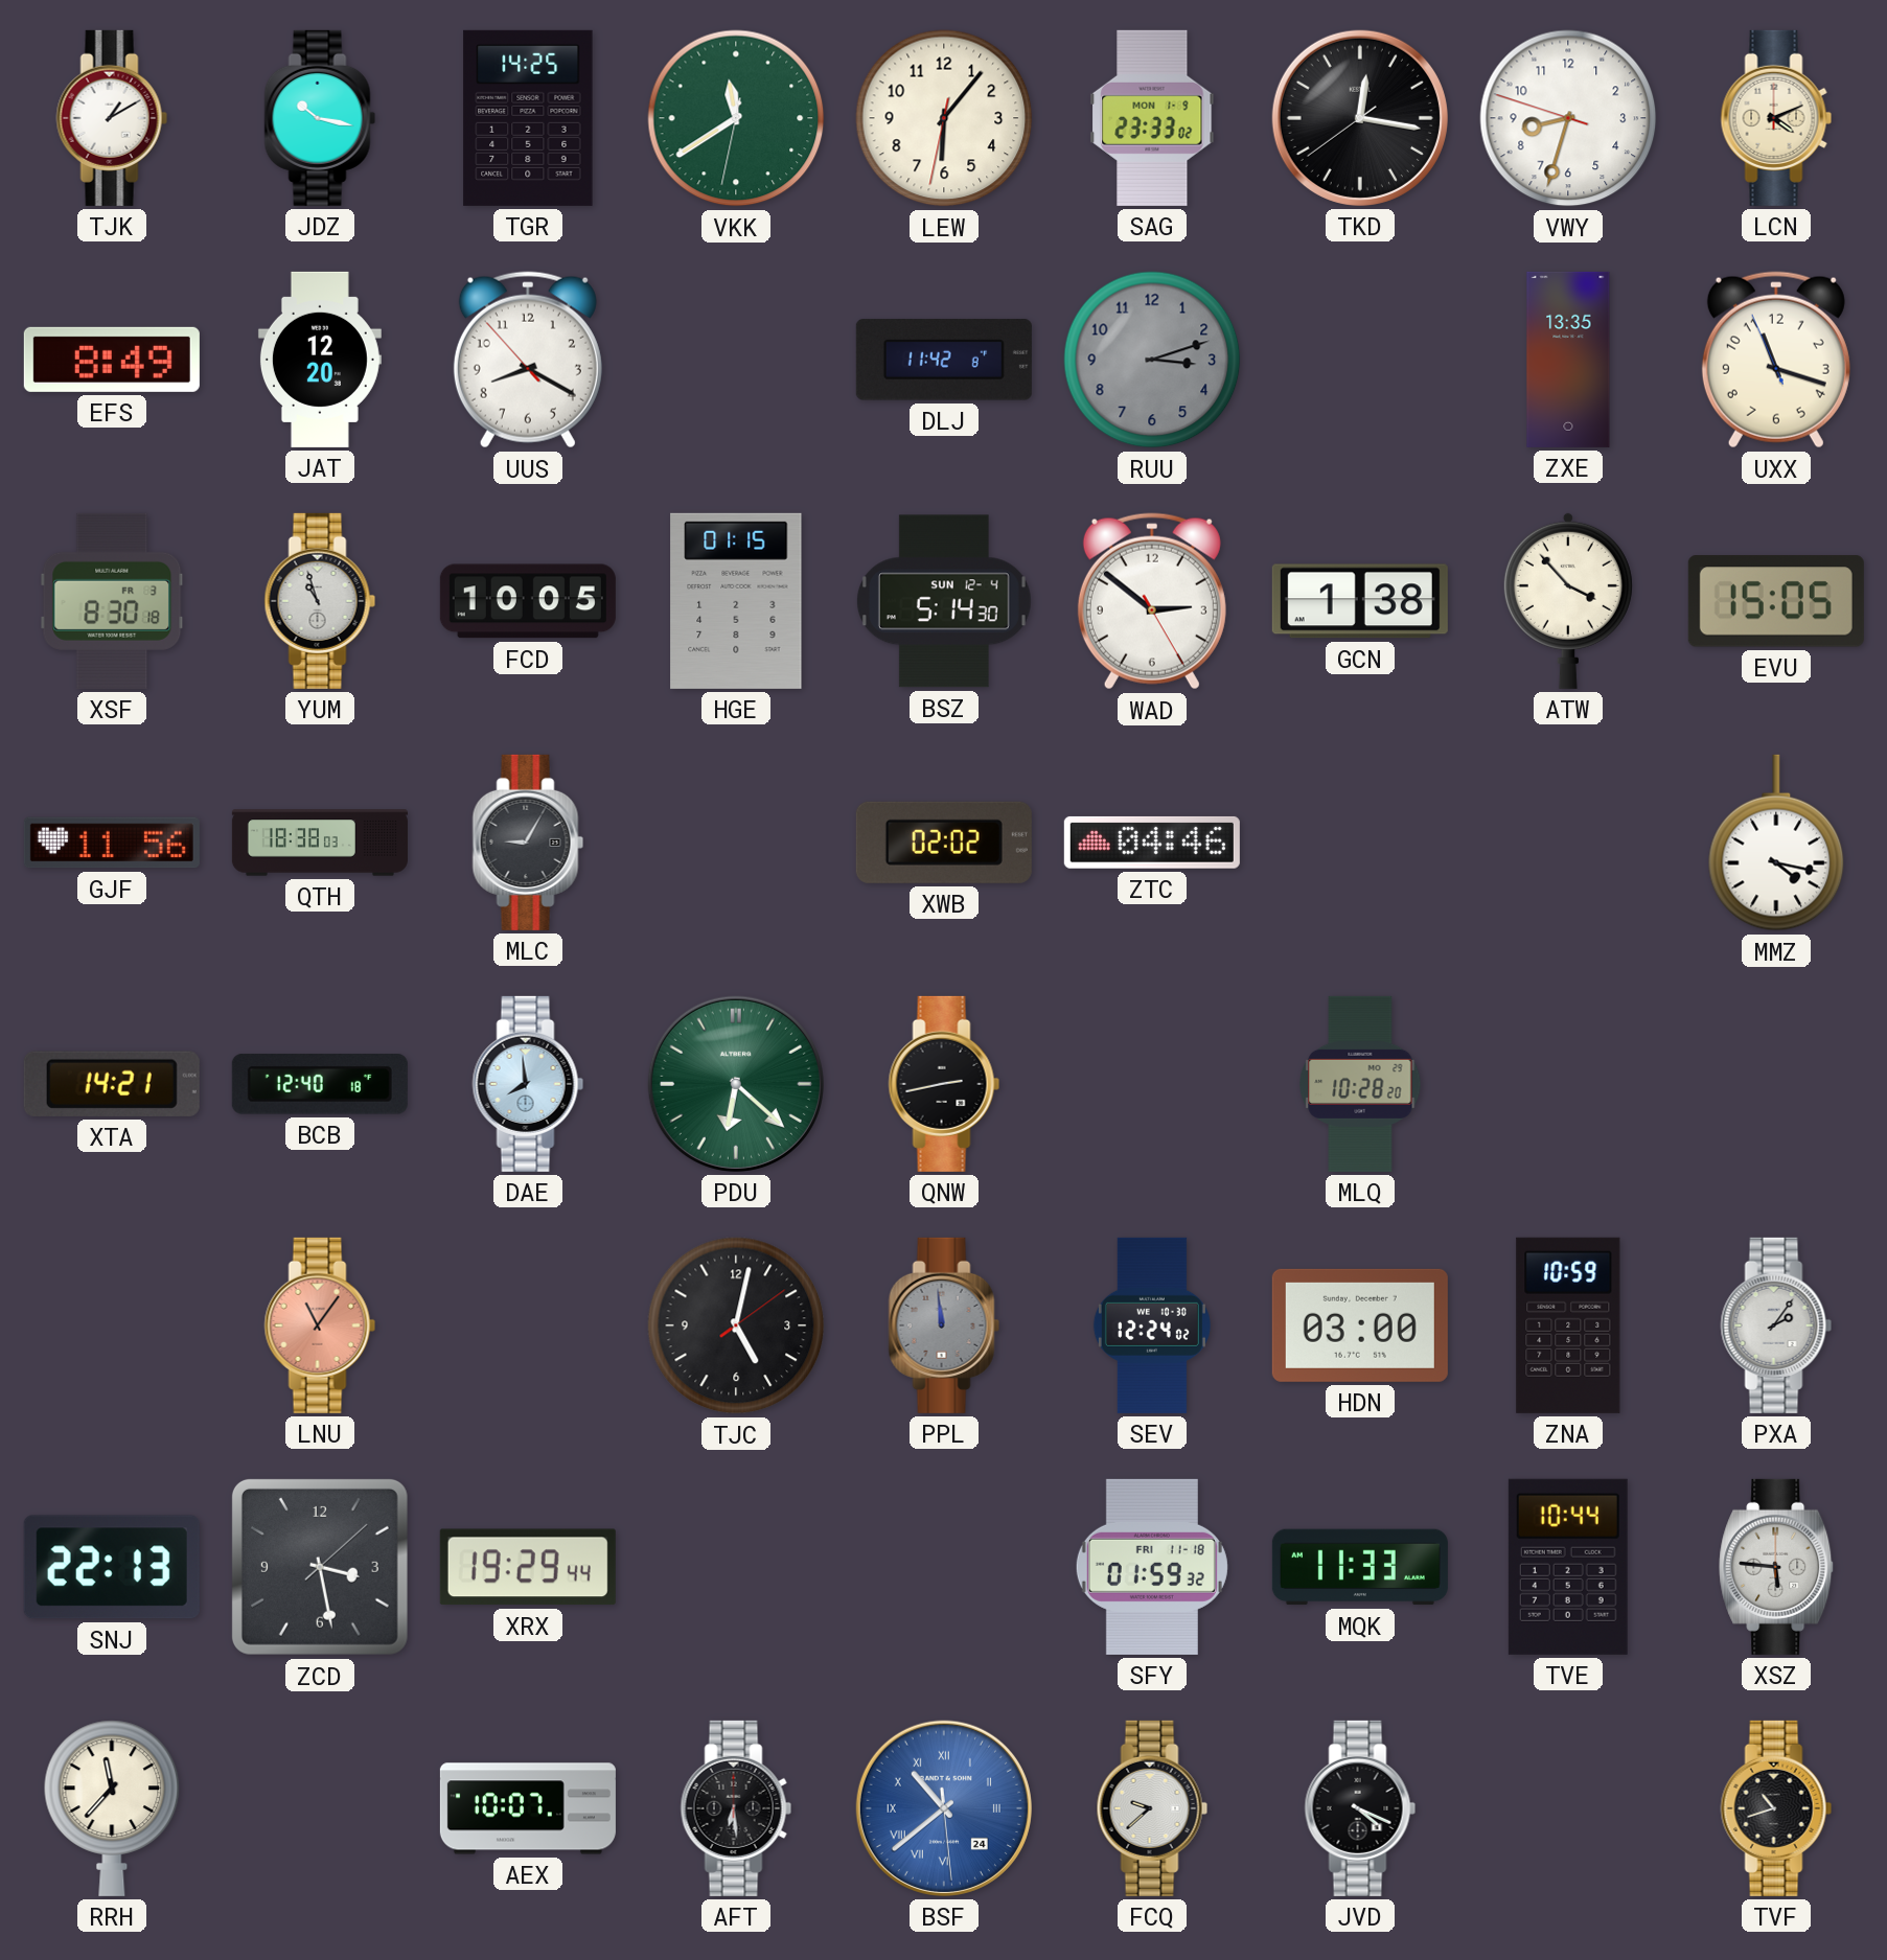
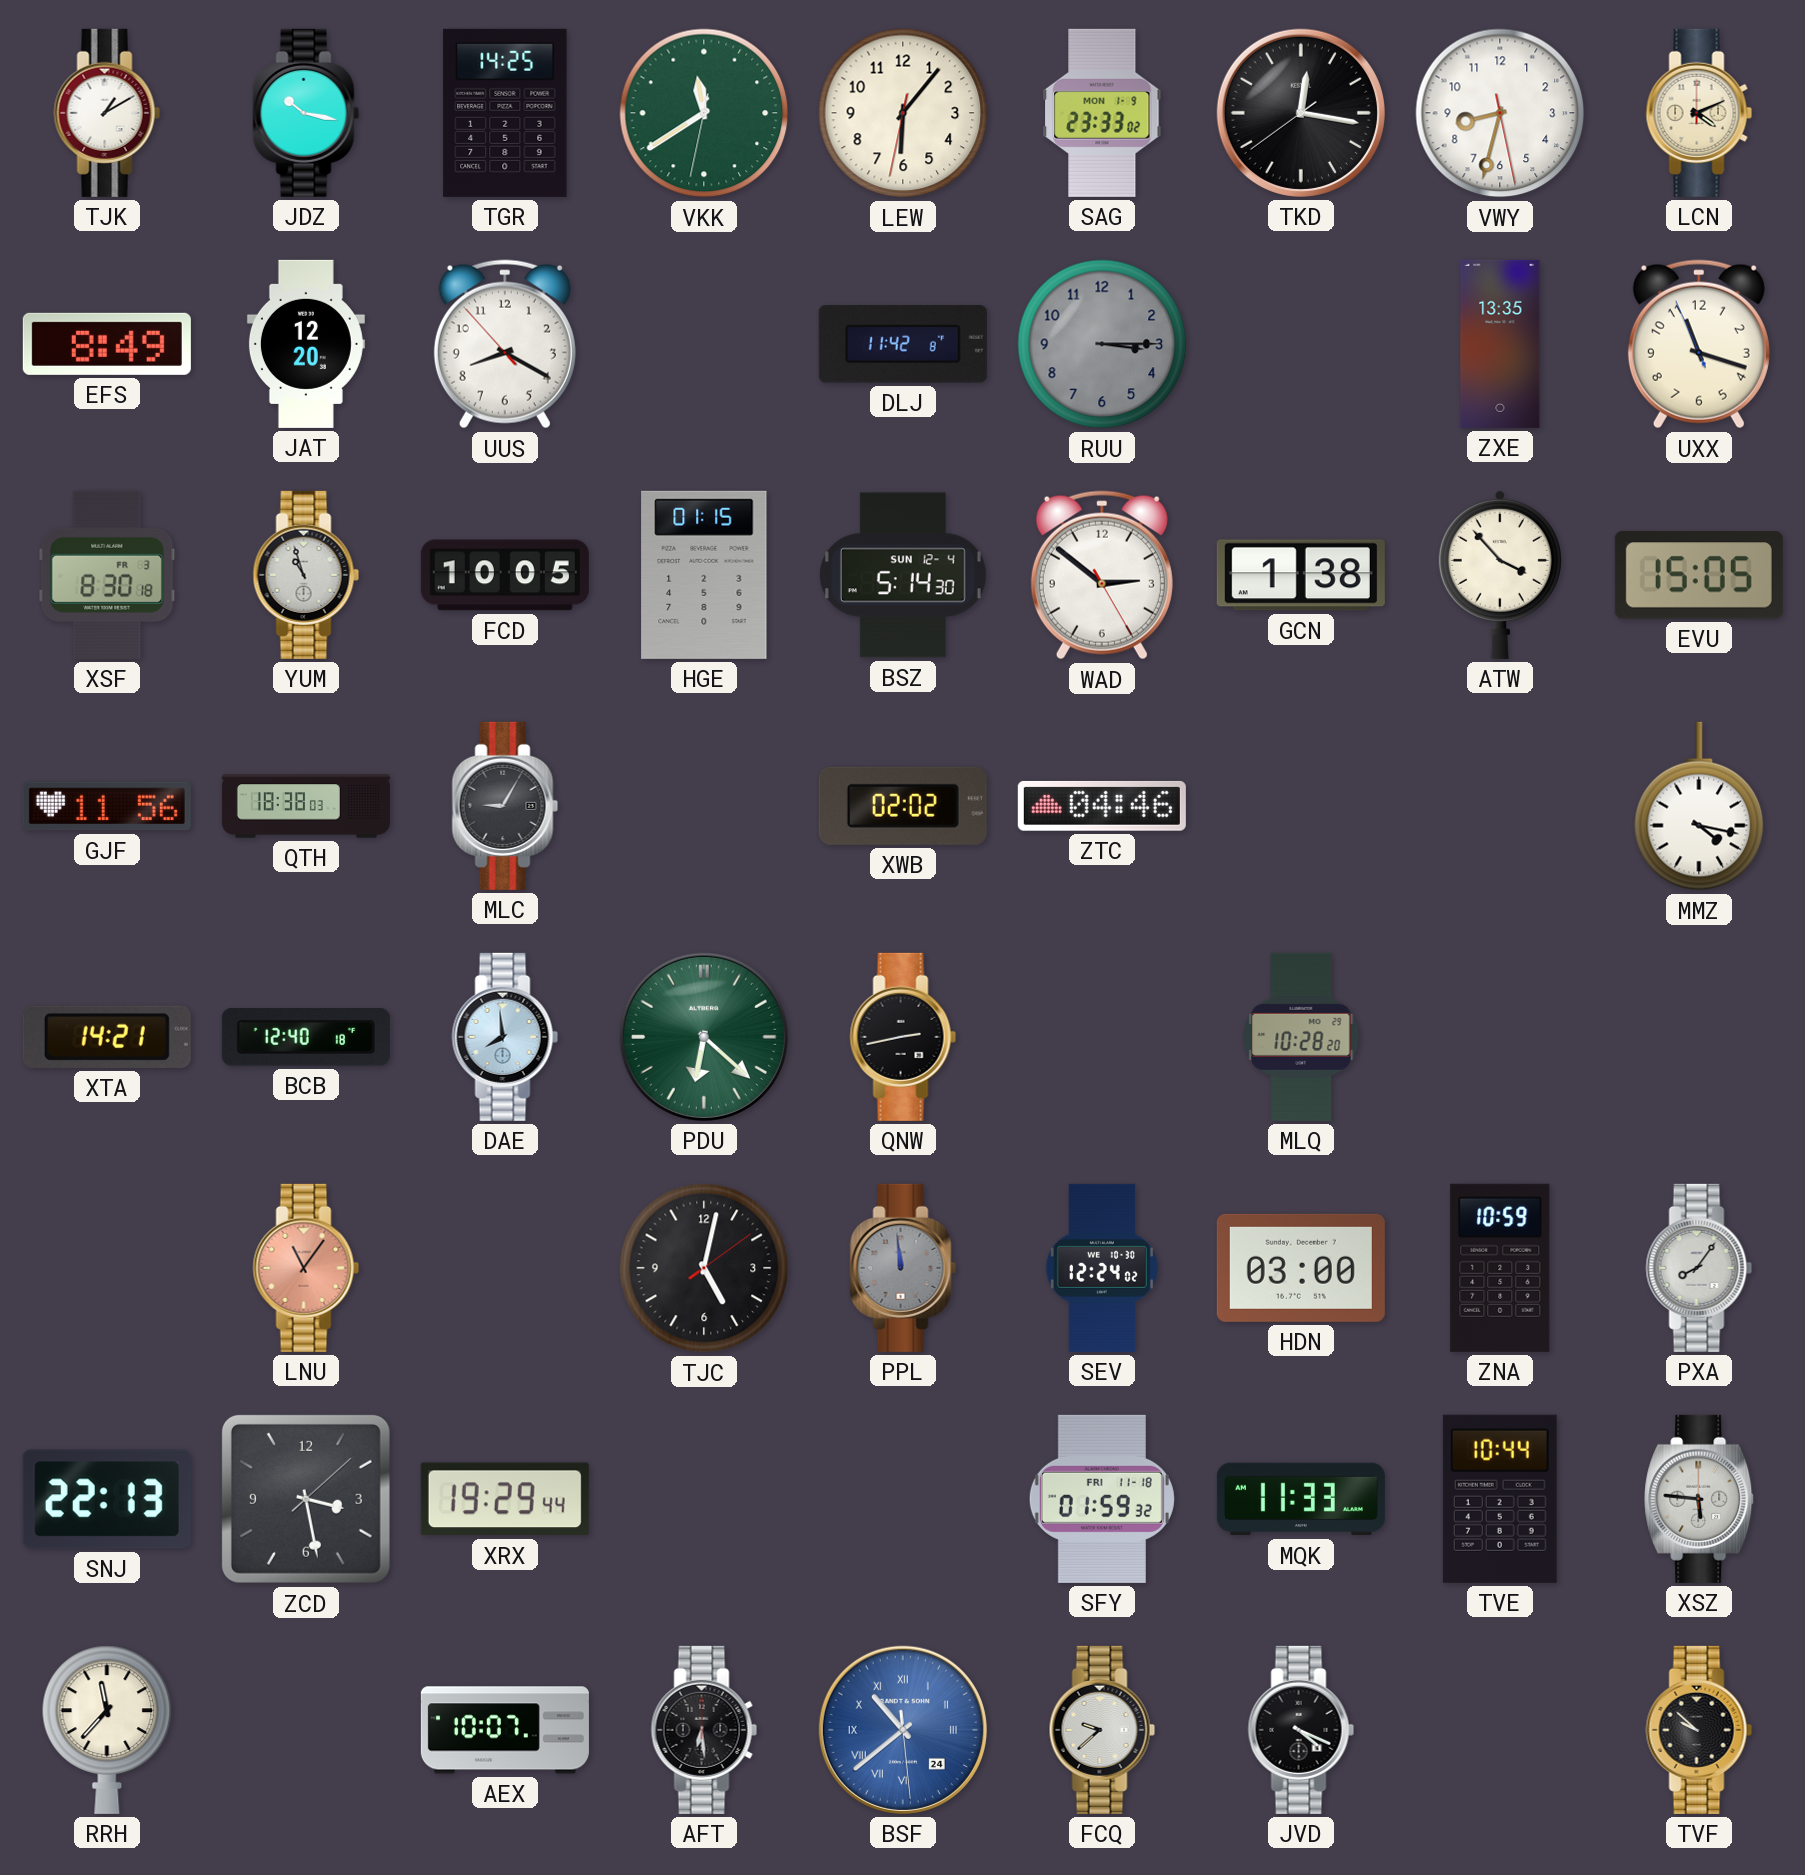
VWY: 8:32:48 -> 8:32:28
RUU: 3:12 -> 3:15
PXA: 2:06 -> 8:06
TVF: 10:42 -> 9:52
